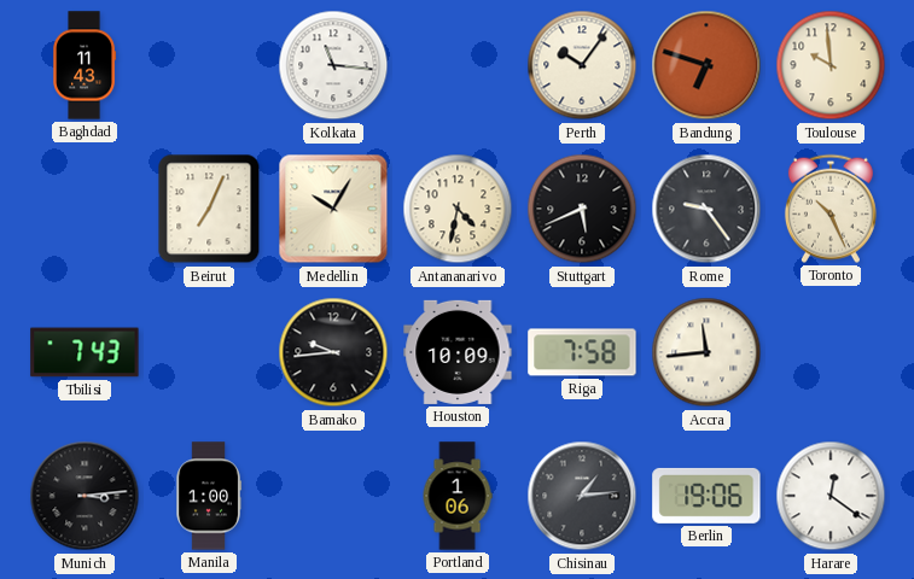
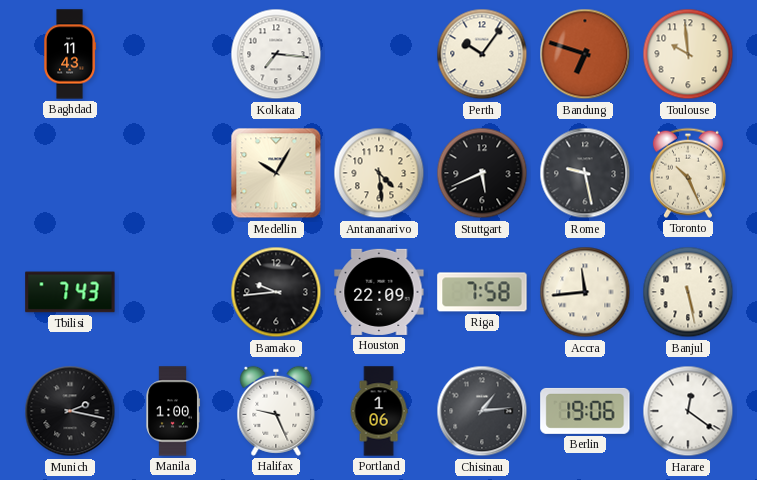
Kolkata: 11:16 -> 7:16
Beirut: 7:04 -> none
Antananarivo: 4:32 -> 4:29
Rome: 9:24 -> 9:28
Houston: 10:09 -> 22:09
Banjul: none -> 5:28
Munich: 3:14 -> 2:17
Halifax: none -> 9:26
